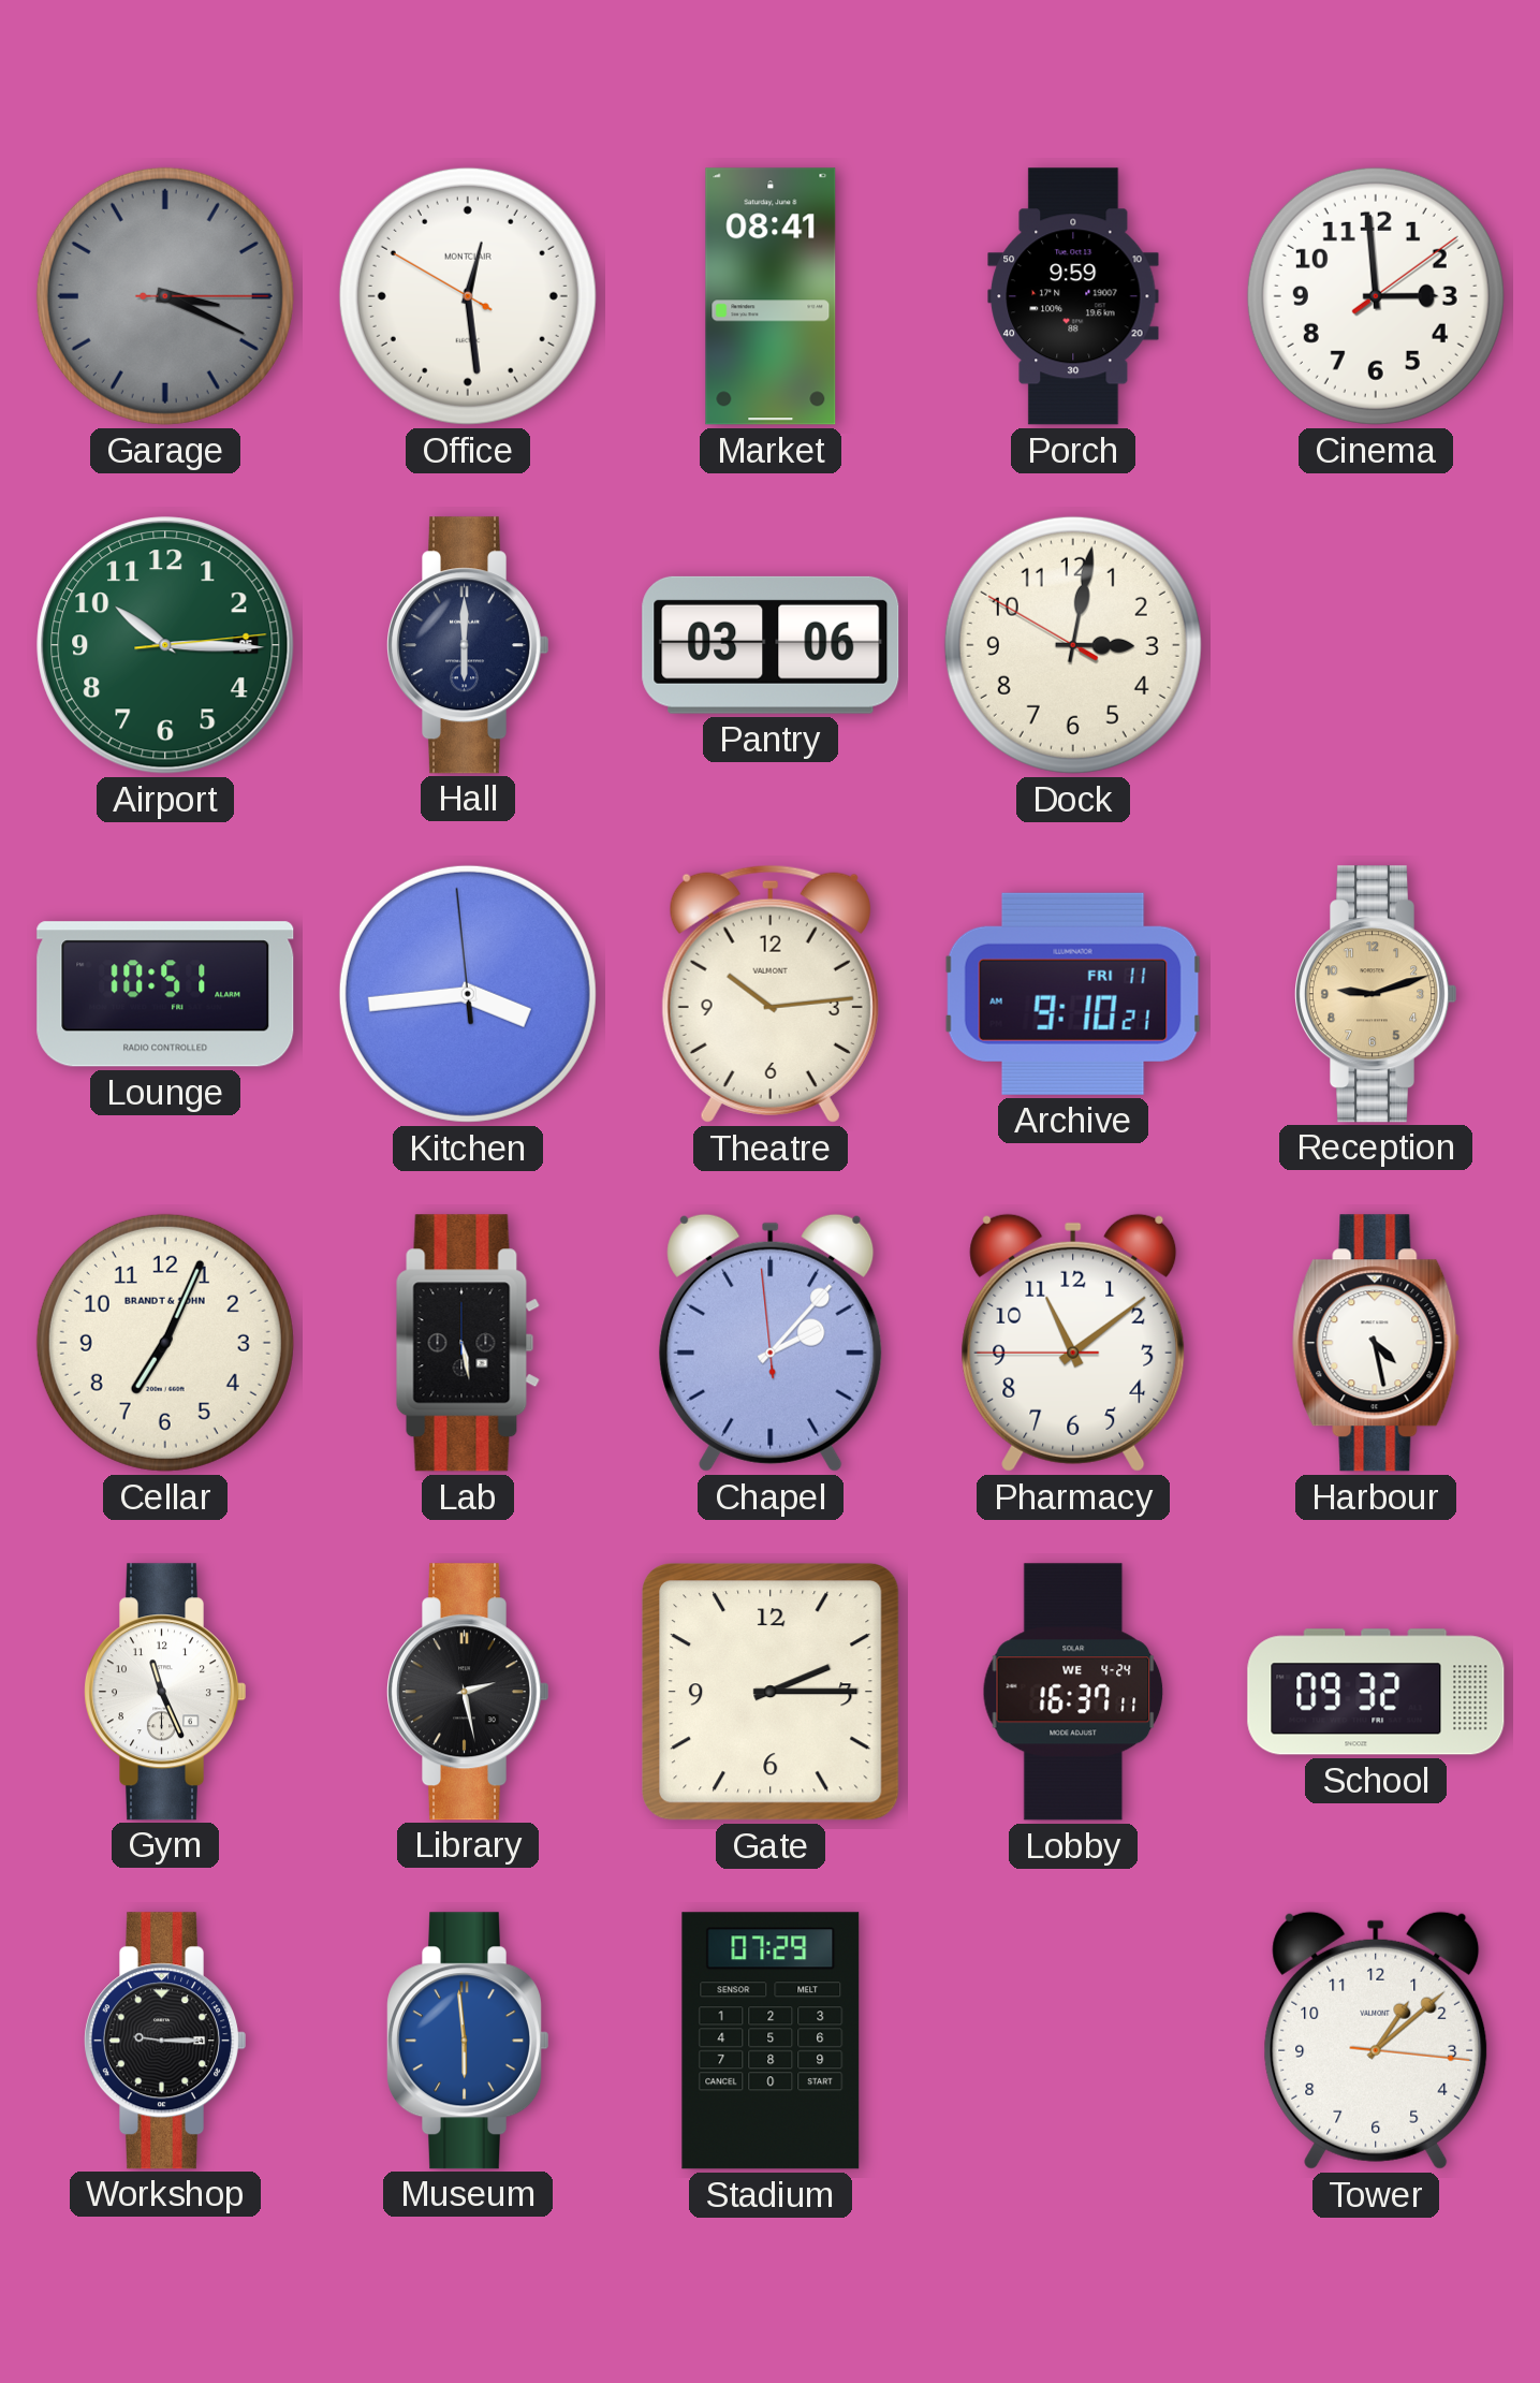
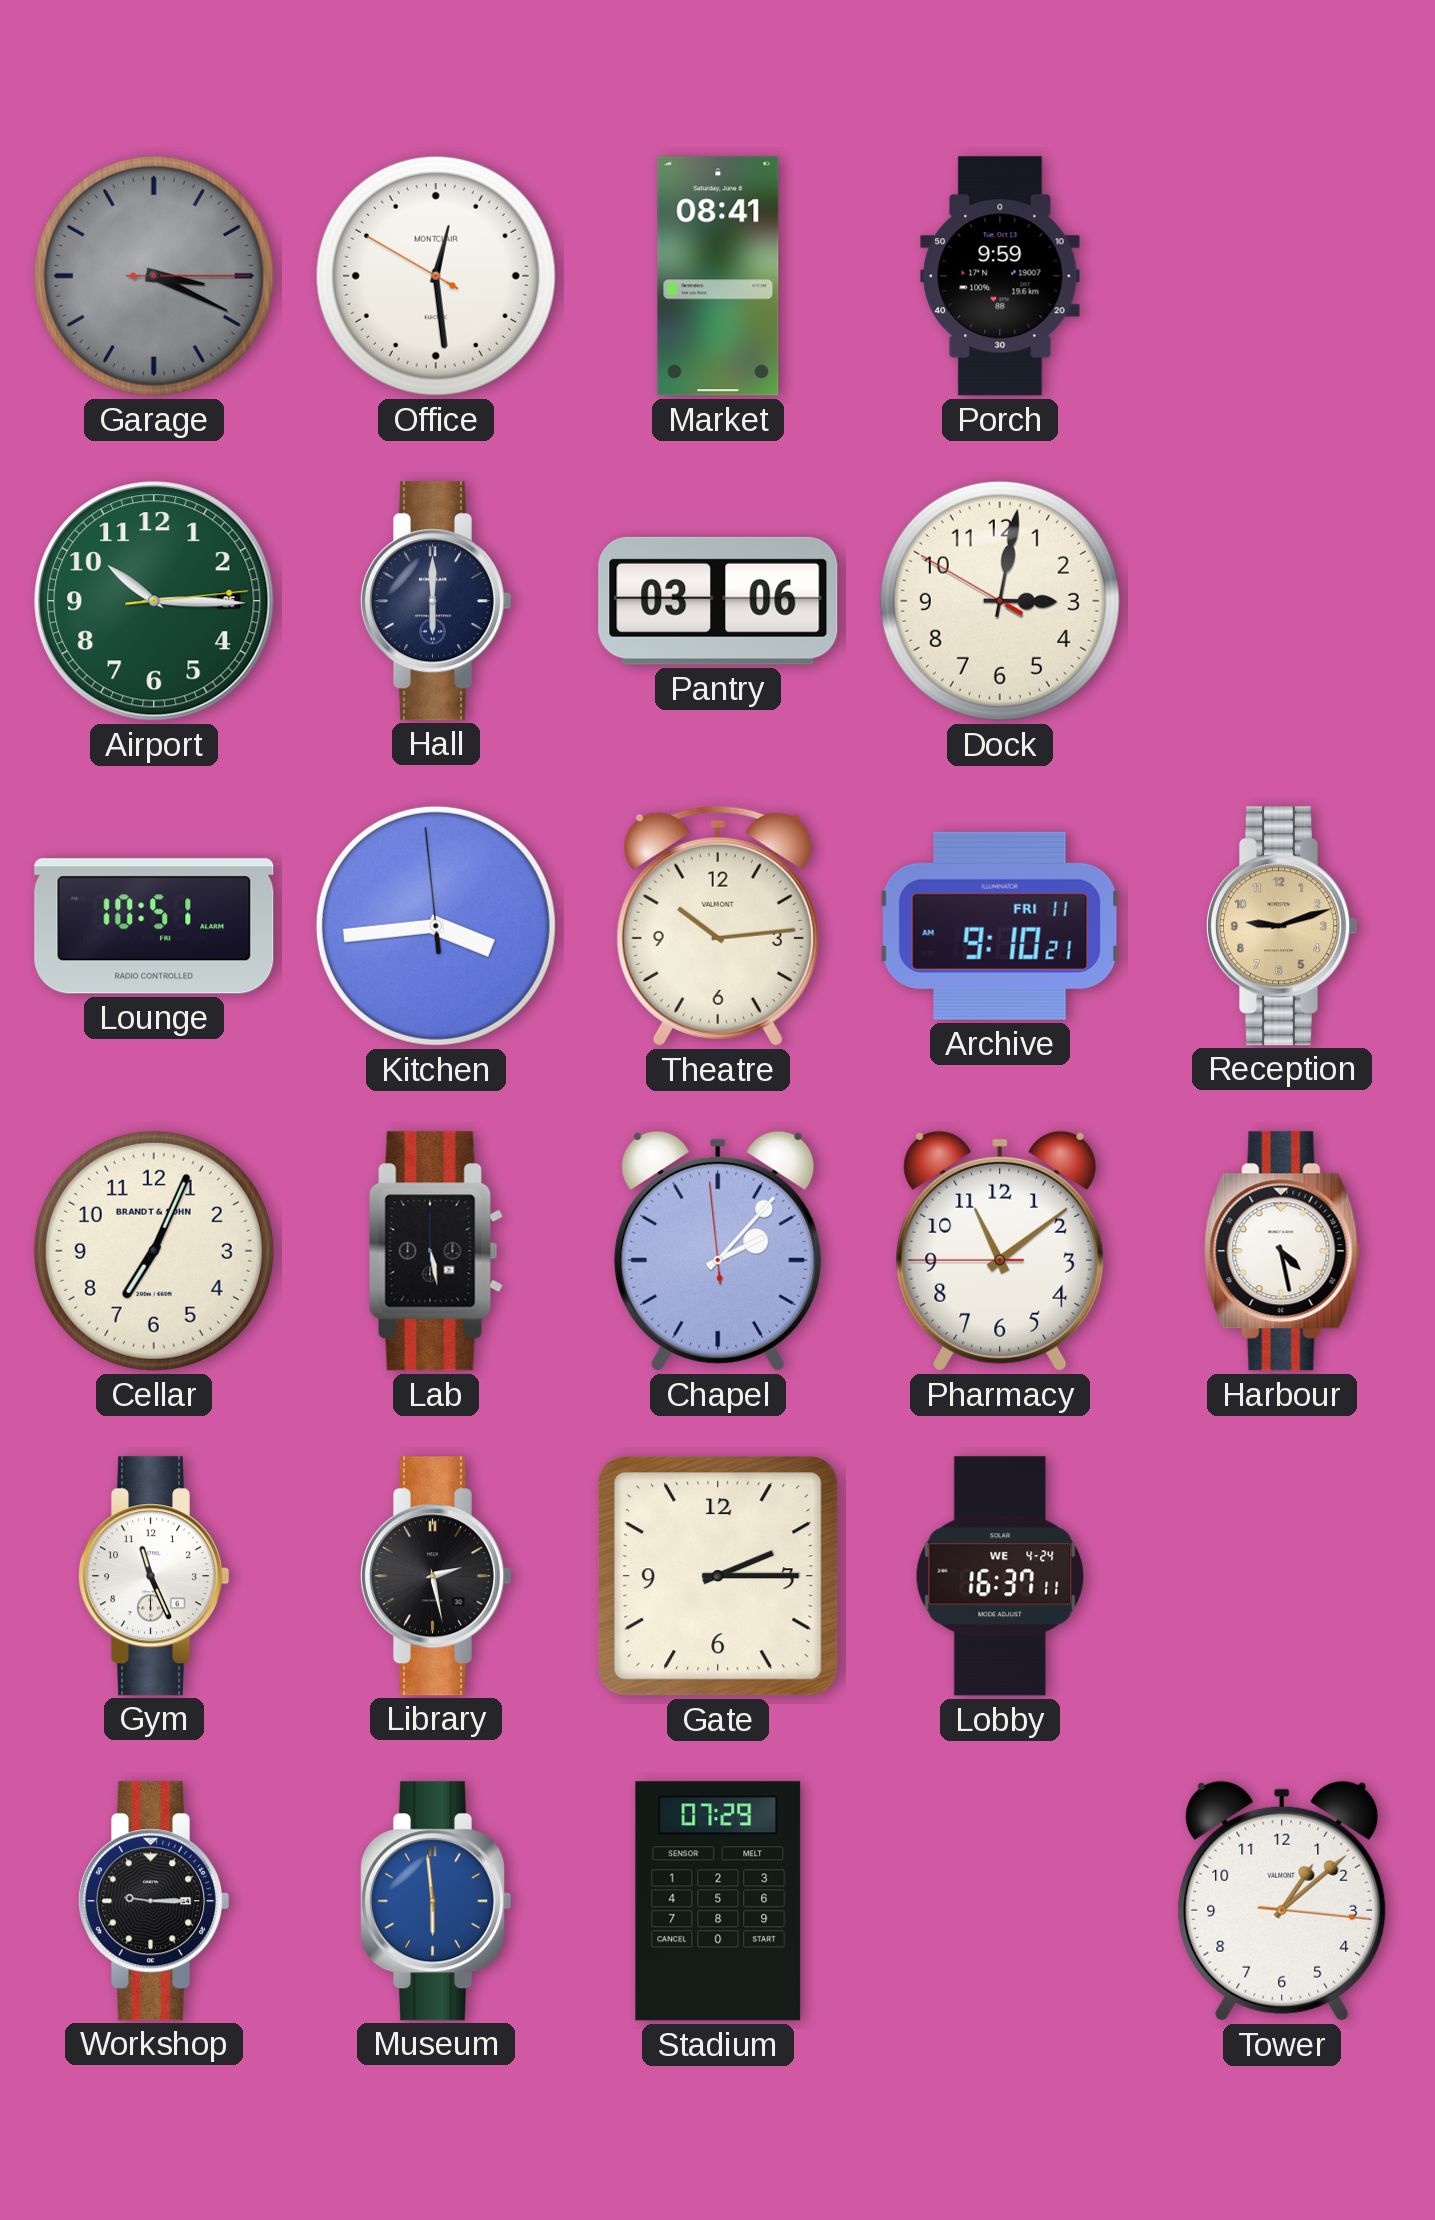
Cinema: 2:59 -> none
School: 09:32 -> none
